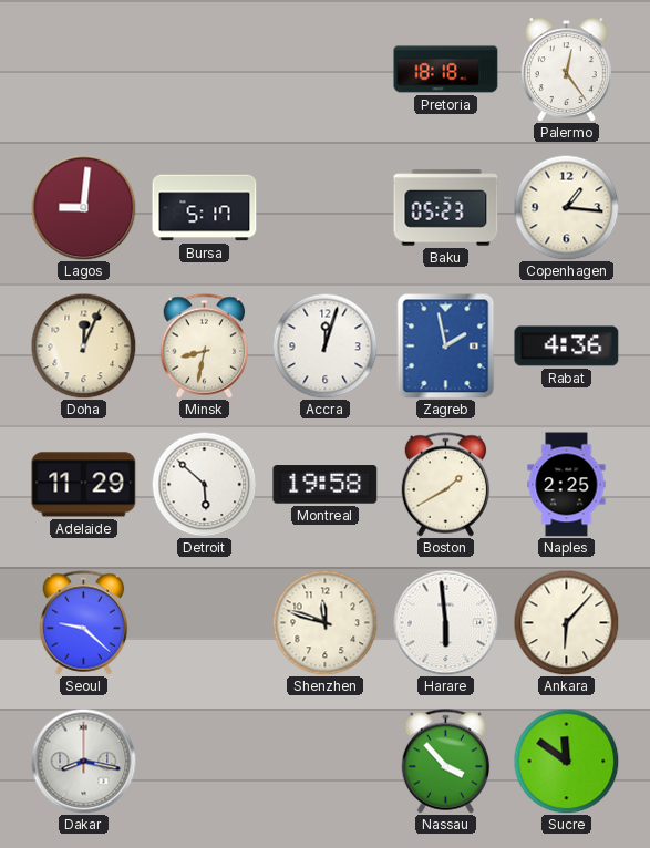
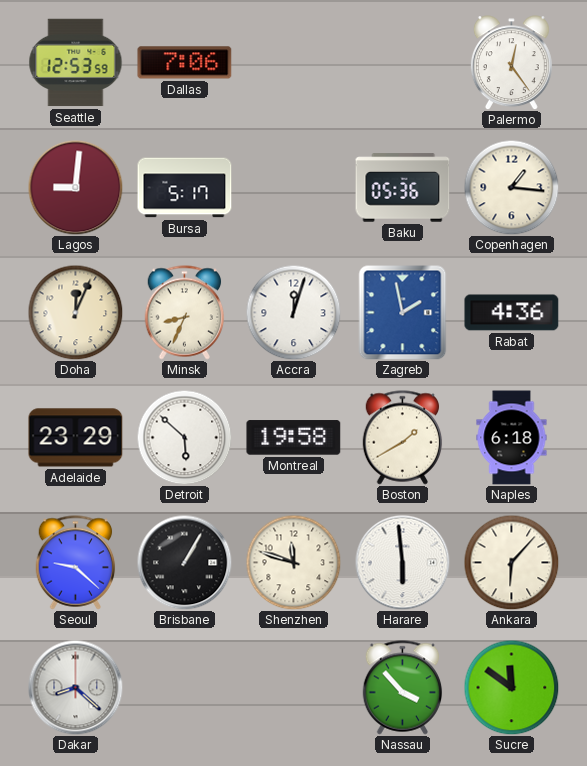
Seattle: none -> 12:53
Dallas: none -> 7:06
Pretoria: 18:18 -> none
Baku: 05:23 -> 05:36
Minsk: 8:32 -> 8:34
Adelaide: 11:29 -> 23:29
Naples: 2:25 -> 6:18
Brisbane: none -> 1:05
Dakar: 8:17 -> 8:22
